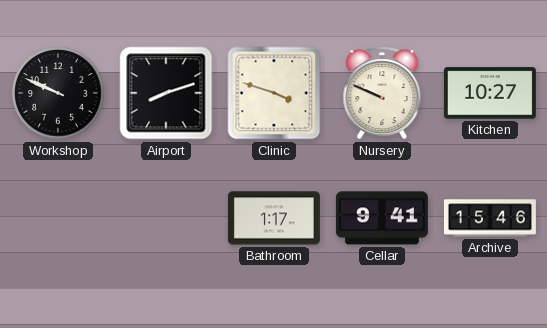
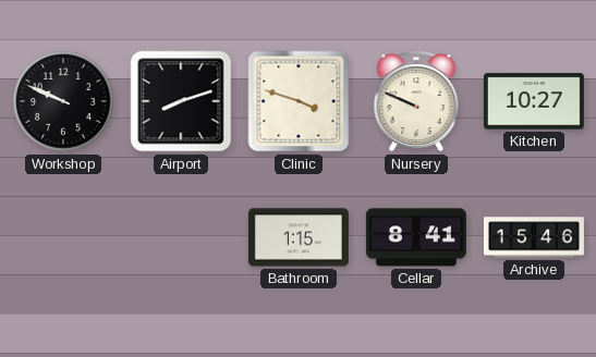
Bathroom: 1:17 -> 1:15
Cellar: 9:41 -> 8:41
